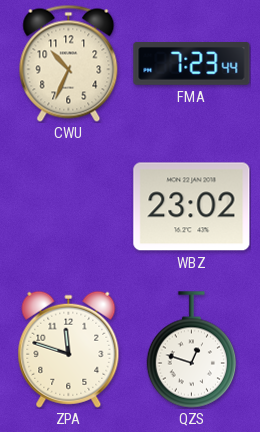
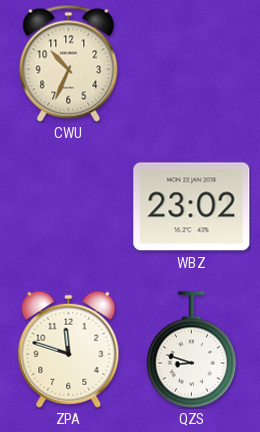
FMA: 7:23 -> none
QZS: 12:48 -> 8:48
